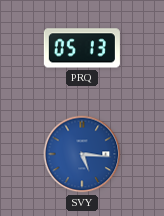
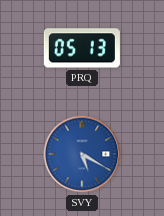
SVY: 5:16 -> 5:20
